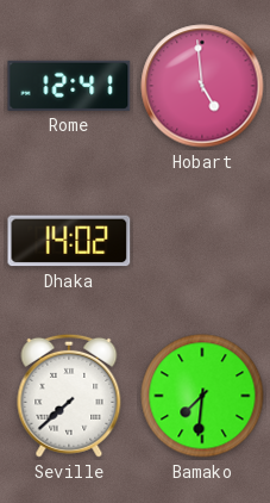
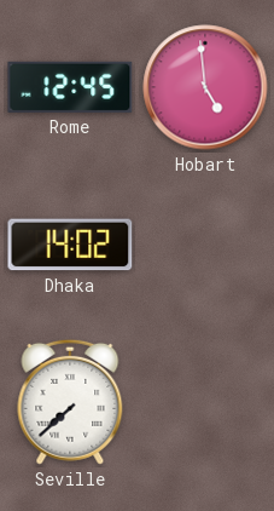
Rome: 12:41 -> 12:45
Bamako: 7:31 -> none
